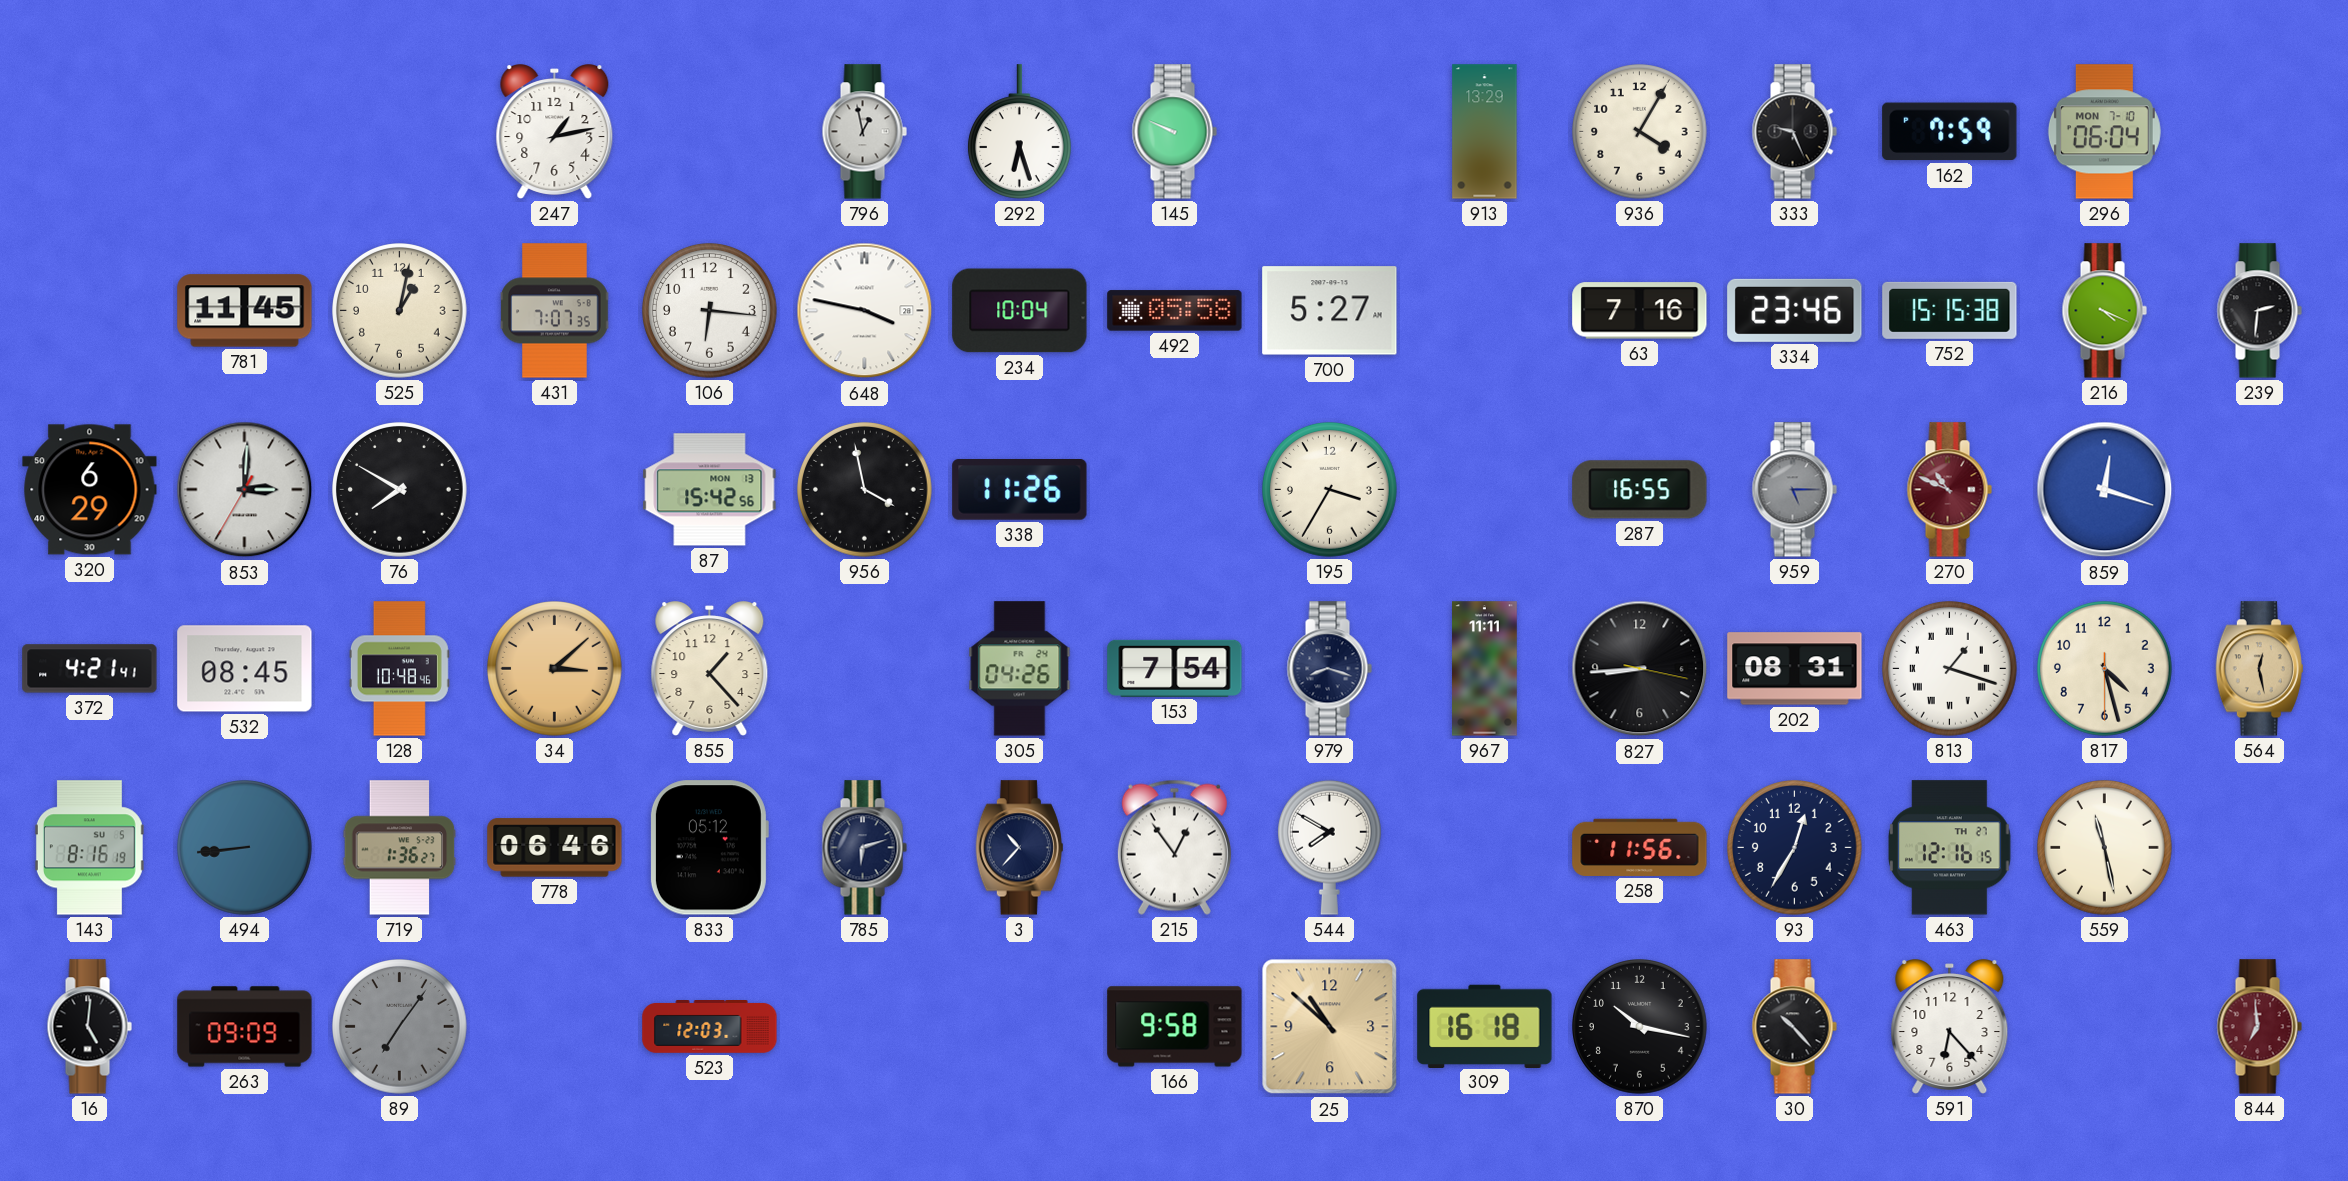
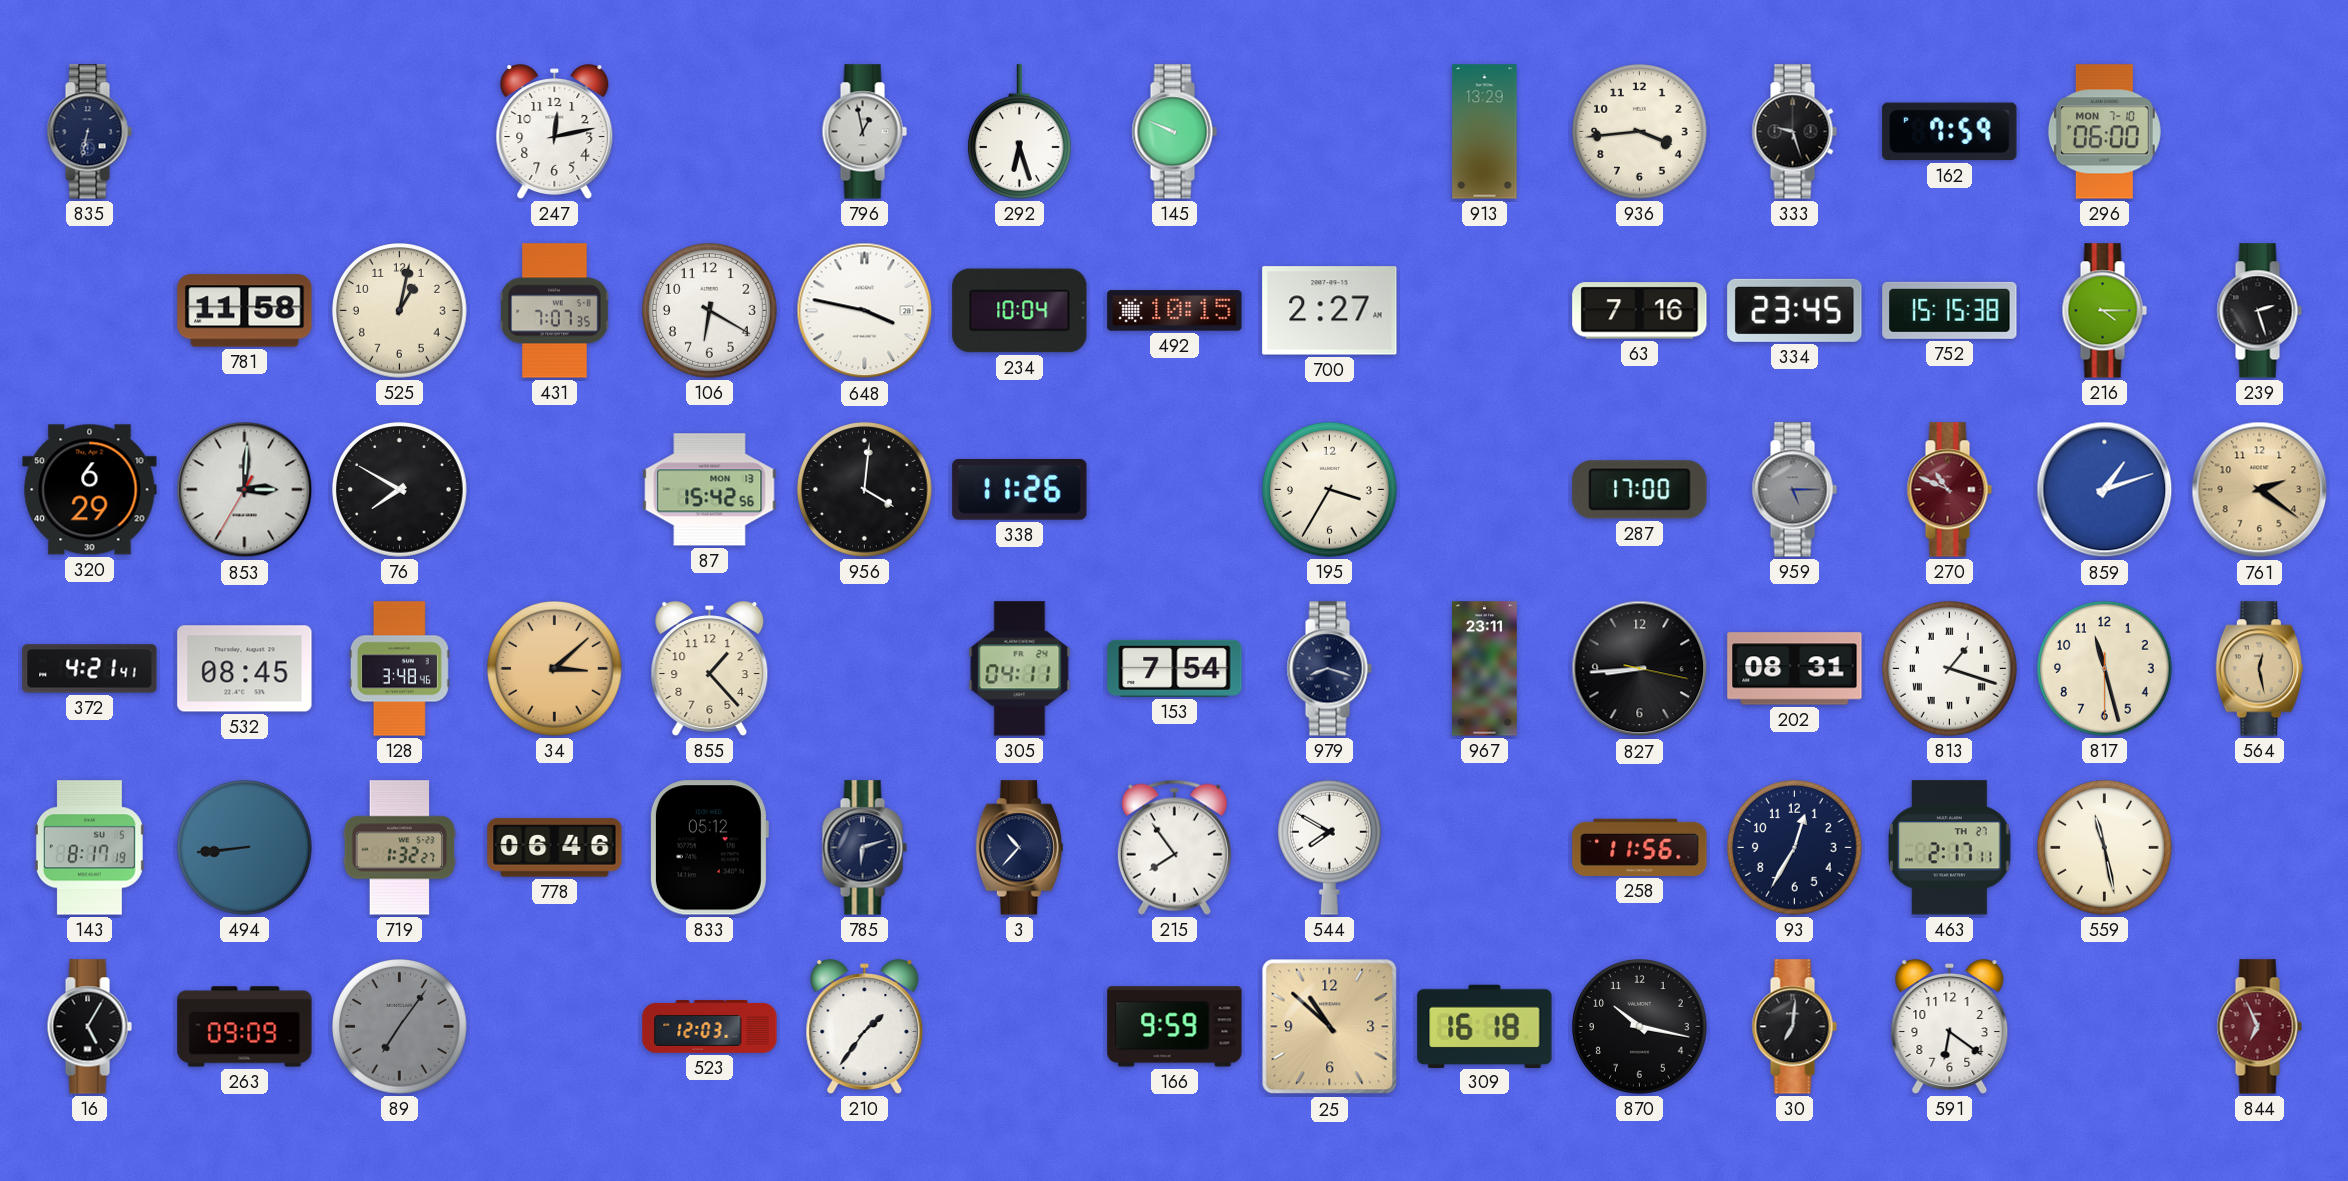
835: none -> 6:32
247: 1:13 -> 12:13
936: 4:05 -> 3:44
333: 9:26 -> 9:27
296: 06:04 -> 06:00
781: 11:45 -> 11:58
106: 6:16 -> 6:20
492: 05:58 -> 10:15
700: 5:27 -> 2:27
334: 23:46 -> 23:45
216: 4:19 -> 4:15
239: 2:31 -> 2:27
956: 3:58 -> 4:01
287: 16:55 -> 17:00
859: 12:18 -> 1:12
761: none -> 2:21
128: 10:48 -> 3:48
305: 04:26 -> 04:11
967: 11:11 -> 23:11
817: 4:27 -> 11:27
143: 8:16 -> 8:17
719: 1:36 -> 1:32
215: 12:54 -> 7:54
463: 12:16 -> 2:17
16: 5:01 -> 5:05
210: none -> 1:36
166: 9:58 -> 9:59
30: 10:23 -> 7:01
591: 6:23 -> 6:21
844: 6:59 -> 6:56
